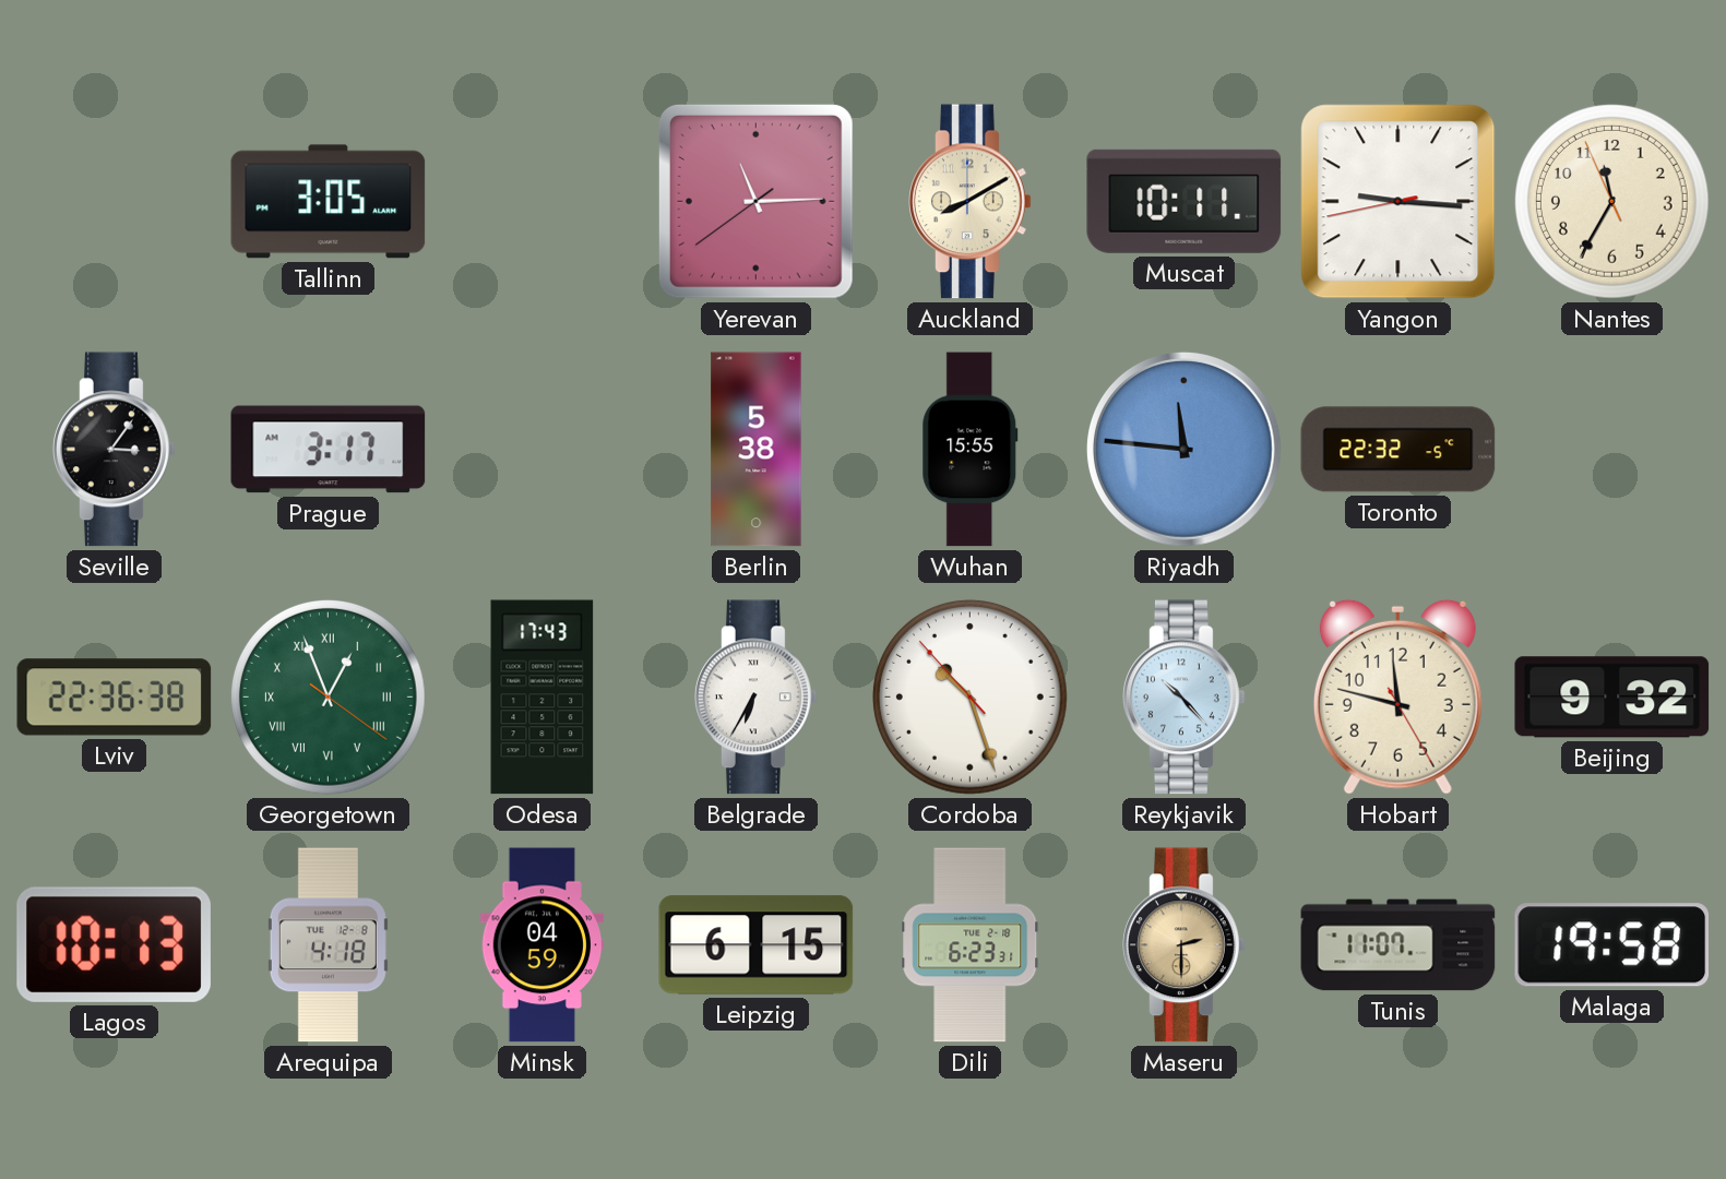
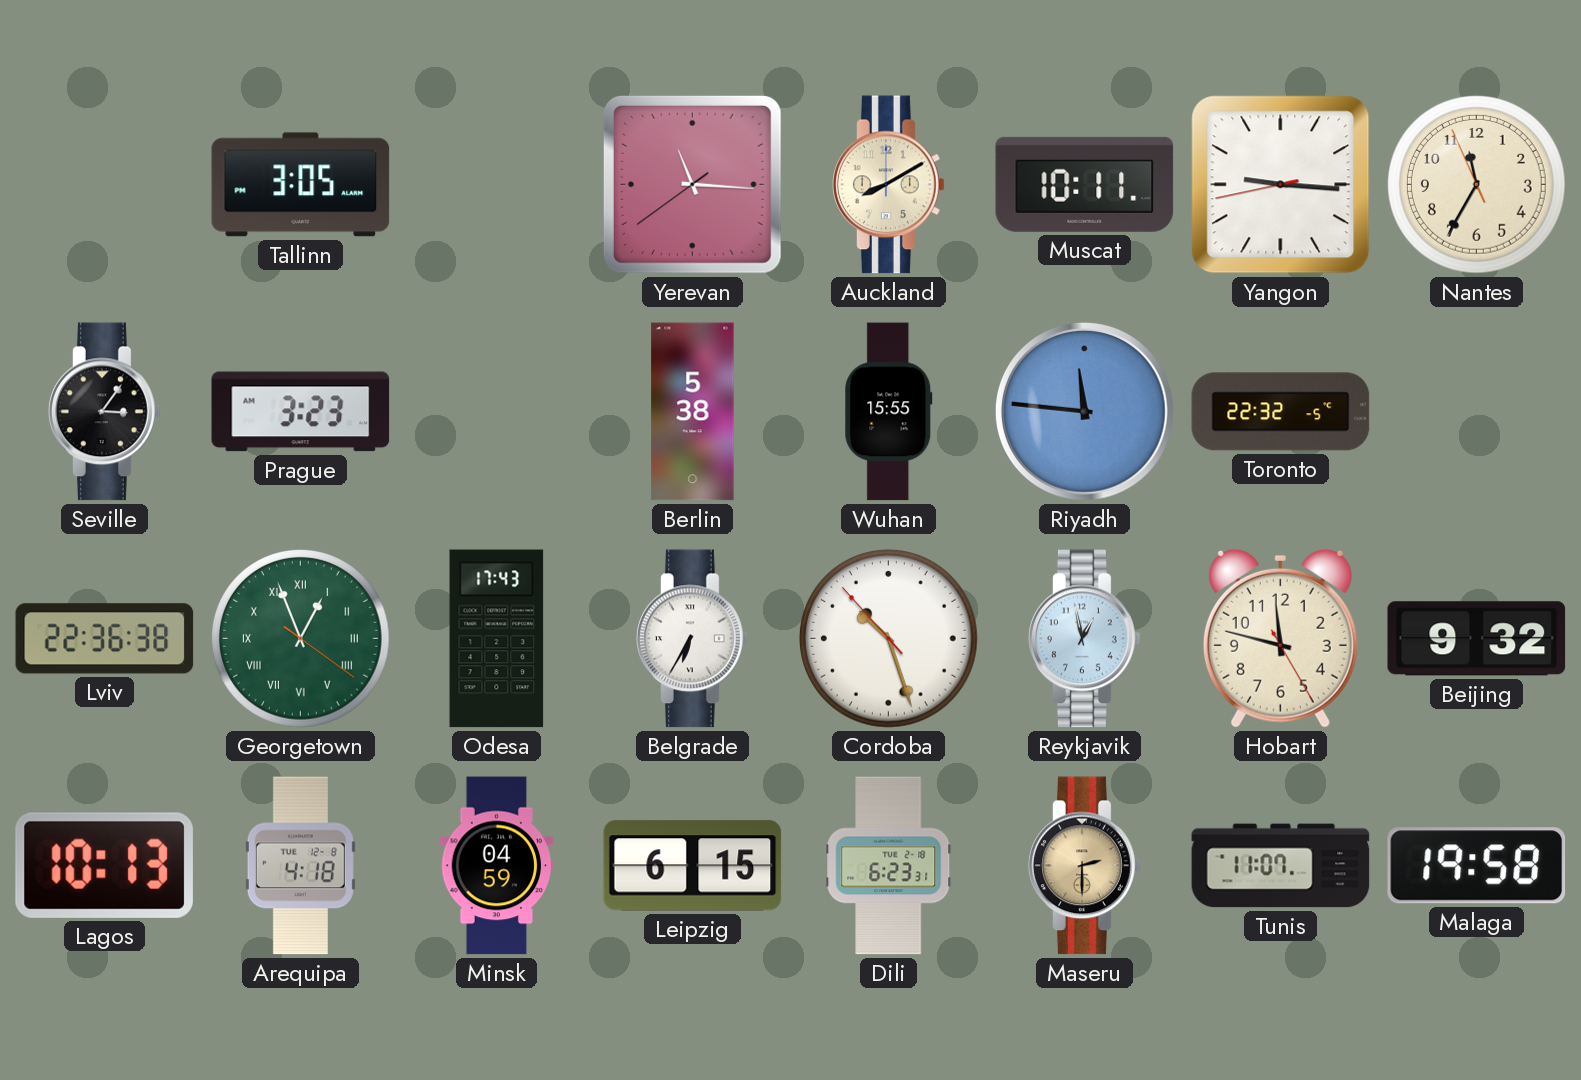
Yerevan: 11:14 -> 11:15
Prague: 3:17 -> 3:23
Reykjavik: 10:23 -> 12:58
